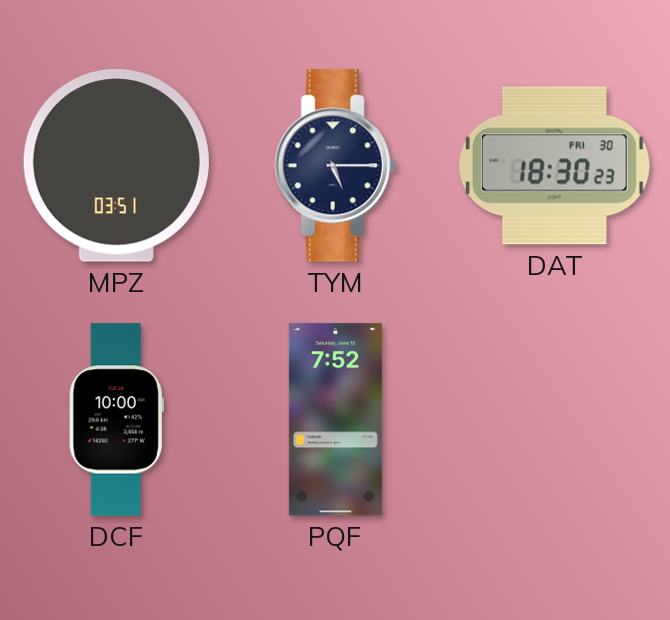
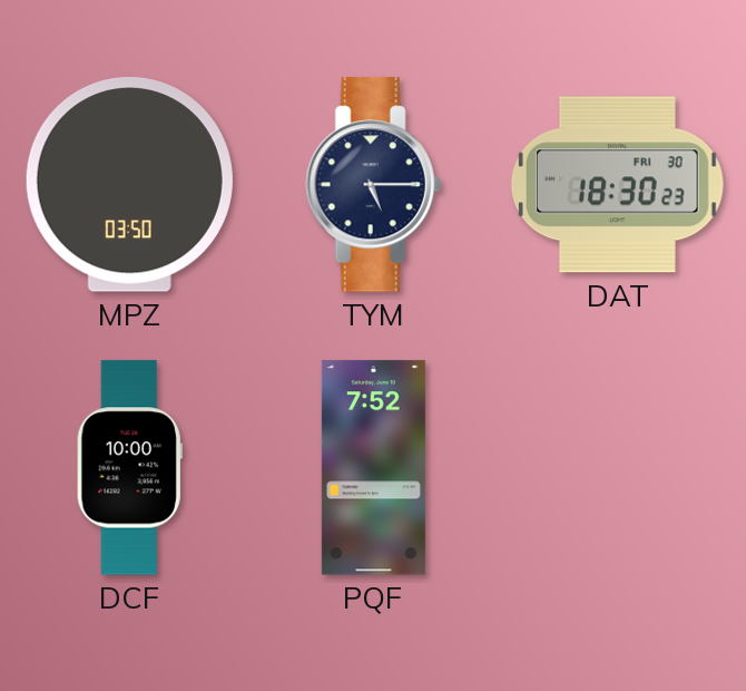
MPZ: 03:51 -> 03:50
